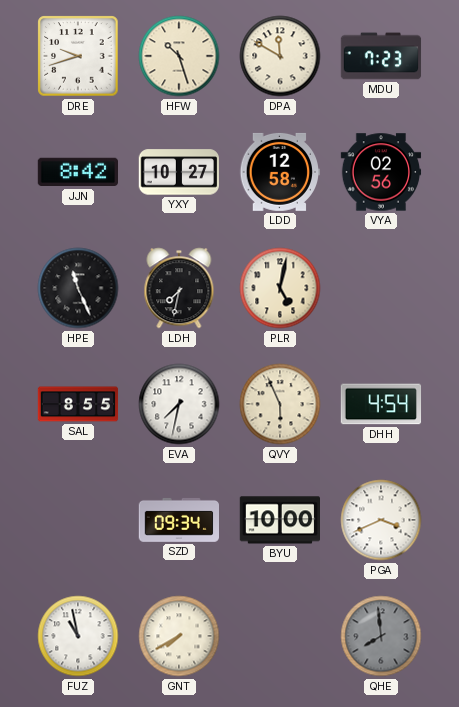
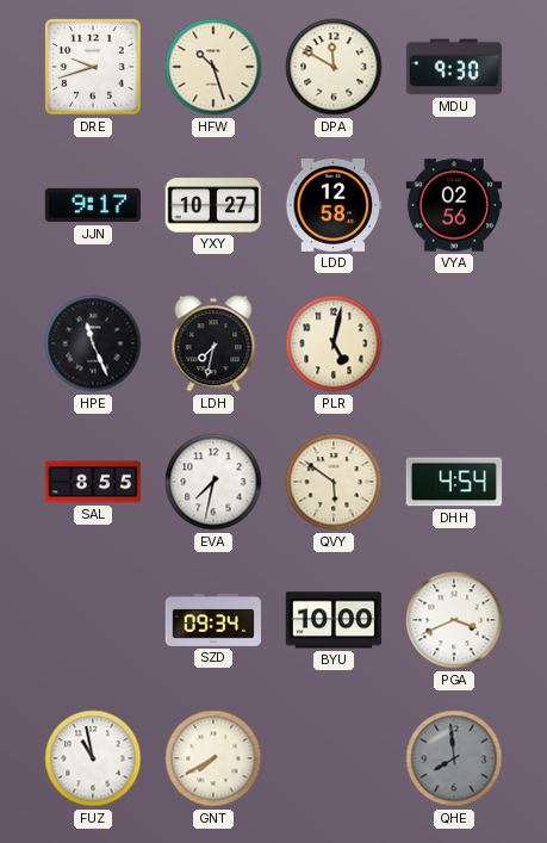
MDU: 7:23 -> 9:30
JJN: 8:42 -> 9:17
QVY: 5:56 -> 5:51
